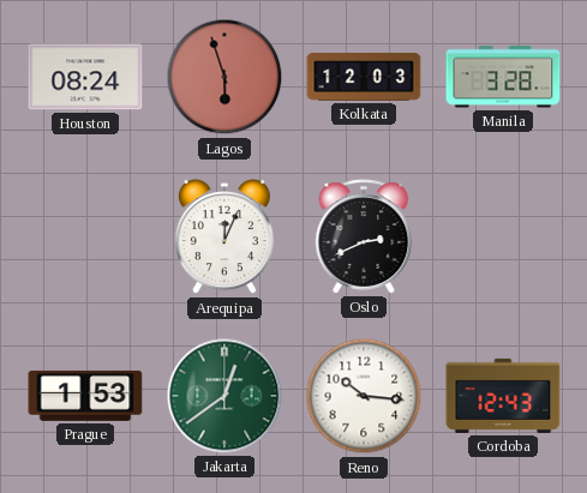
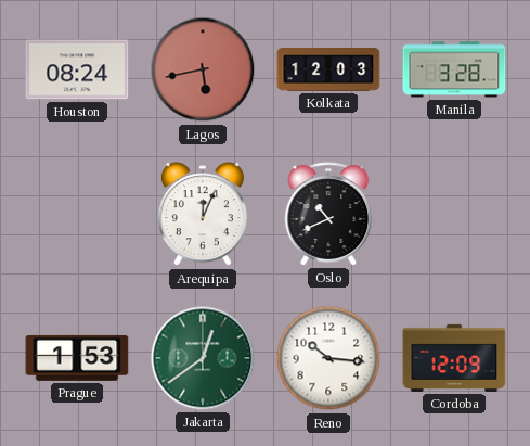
Lagos: 5:57 -> 5:43
Oslo: 2:41 -> 10:41
Cordoba: 12:43 -> 12:09
